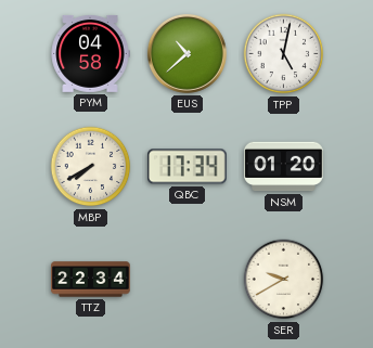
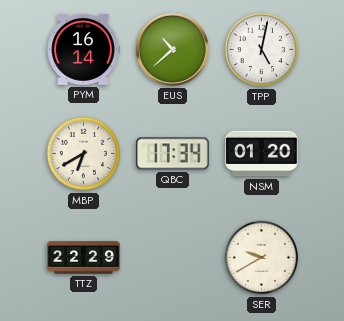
PYM: 04:58 -> 16:14
MBP: 7:40 -> 6:40
TTZ: 22:34 -> 22:29
